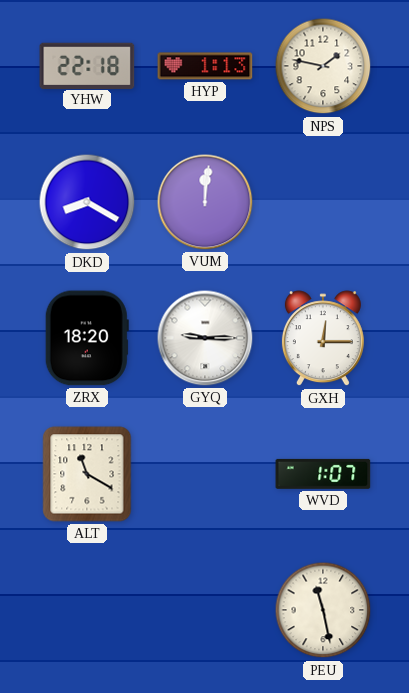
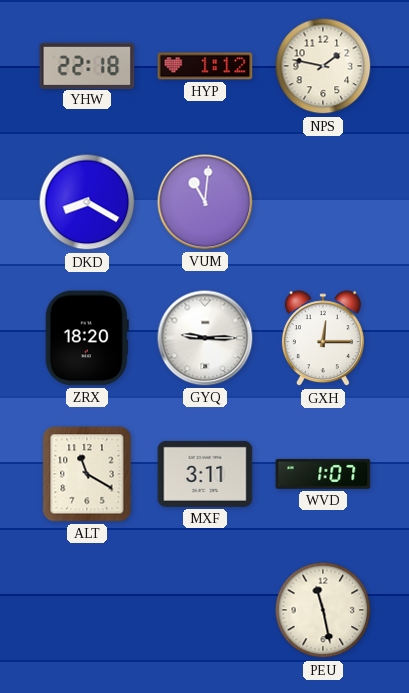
HYP: 1:13 -> 1:12
VUM: 12:01 -> 11:01
MXF: none -> 3:11
